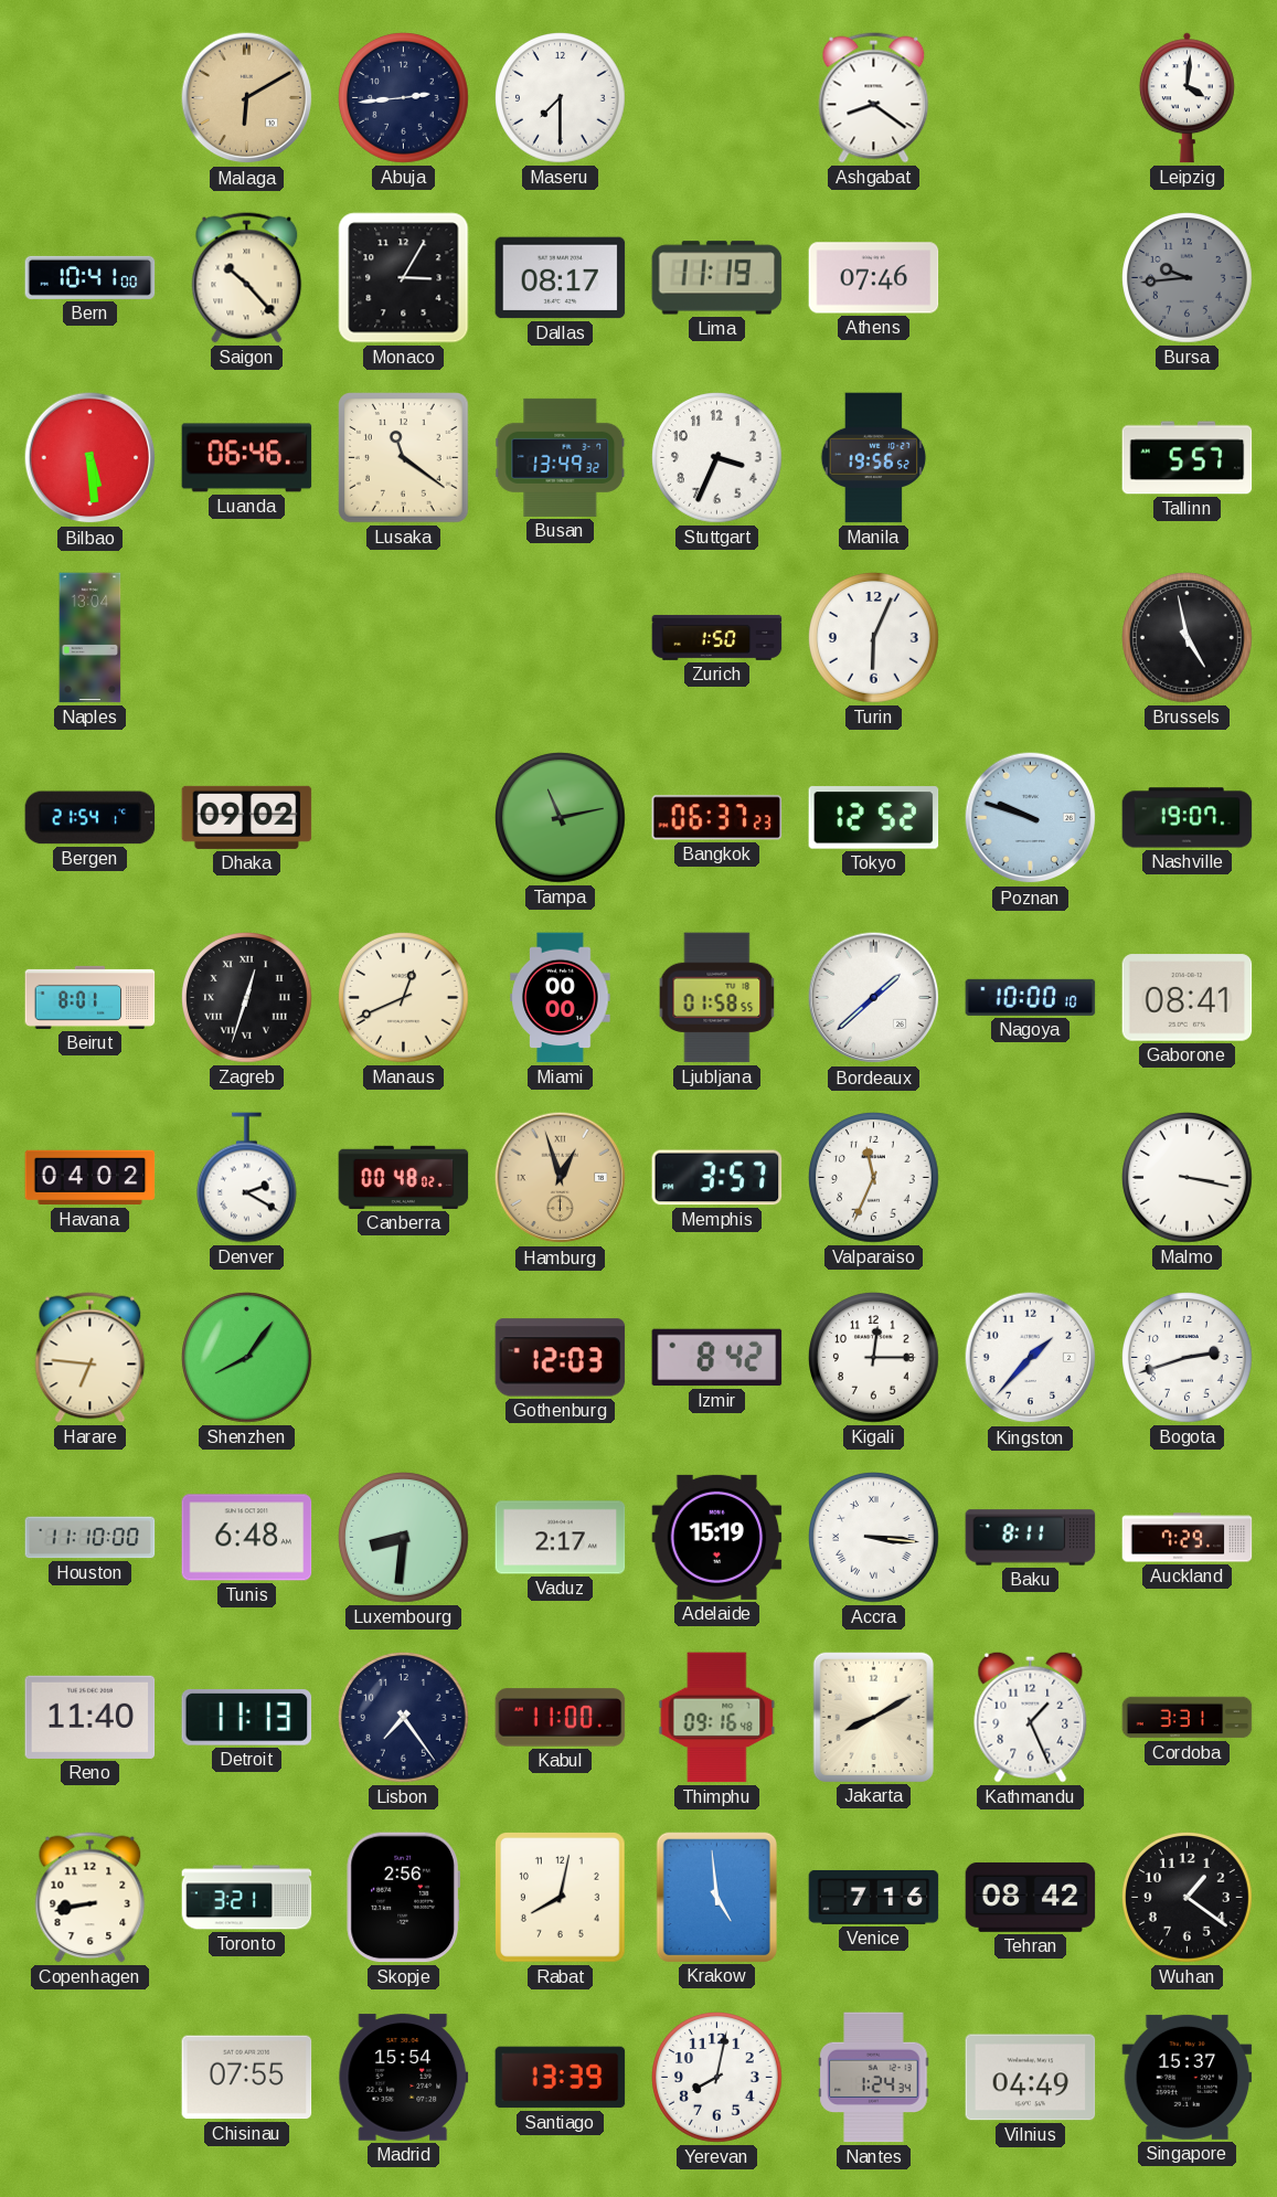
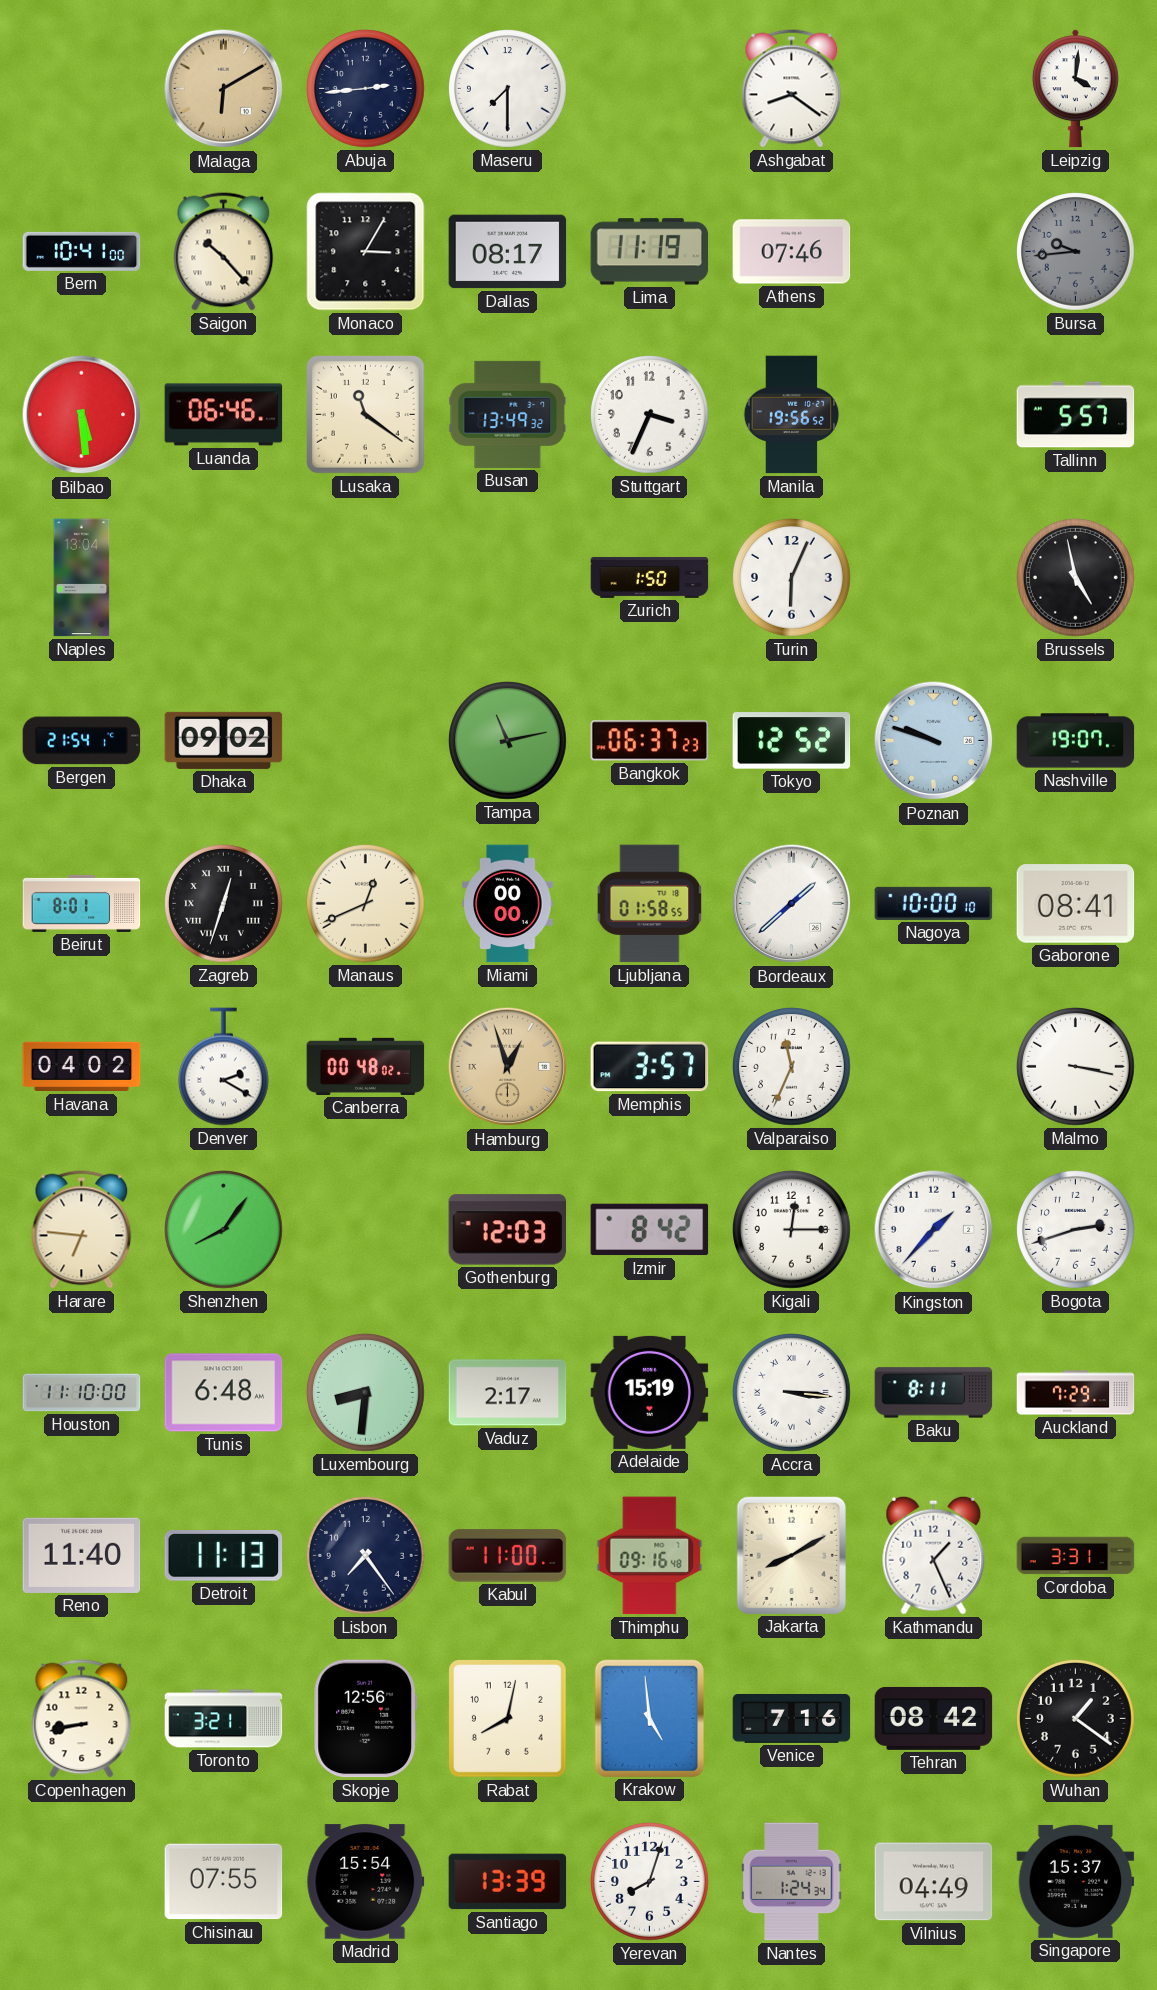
Skopje: 2:56 -> 12:56
Yerevan: 8:02 -> 8:03
